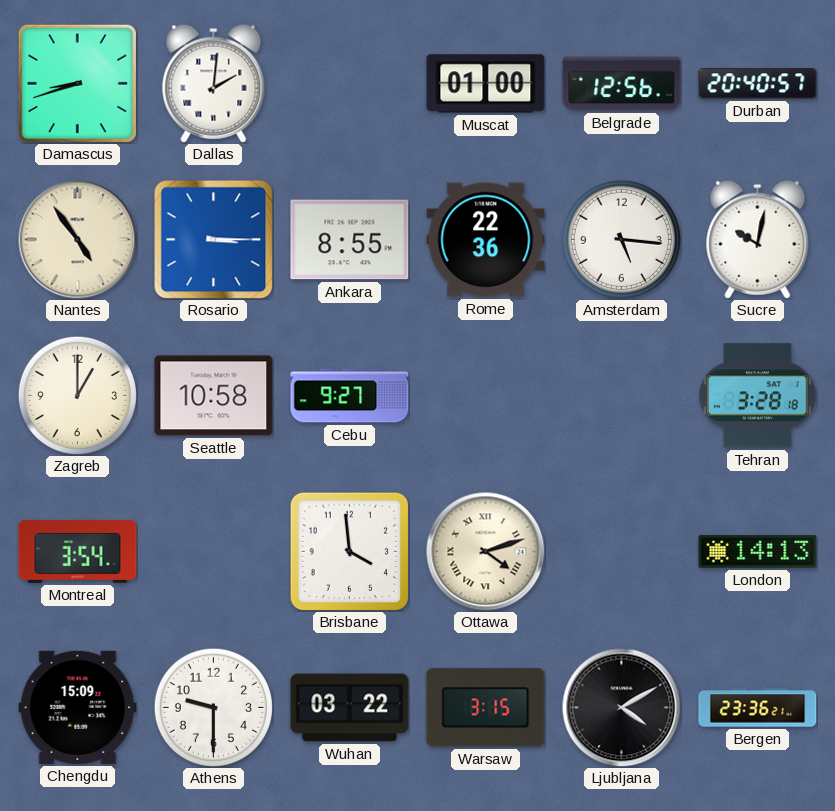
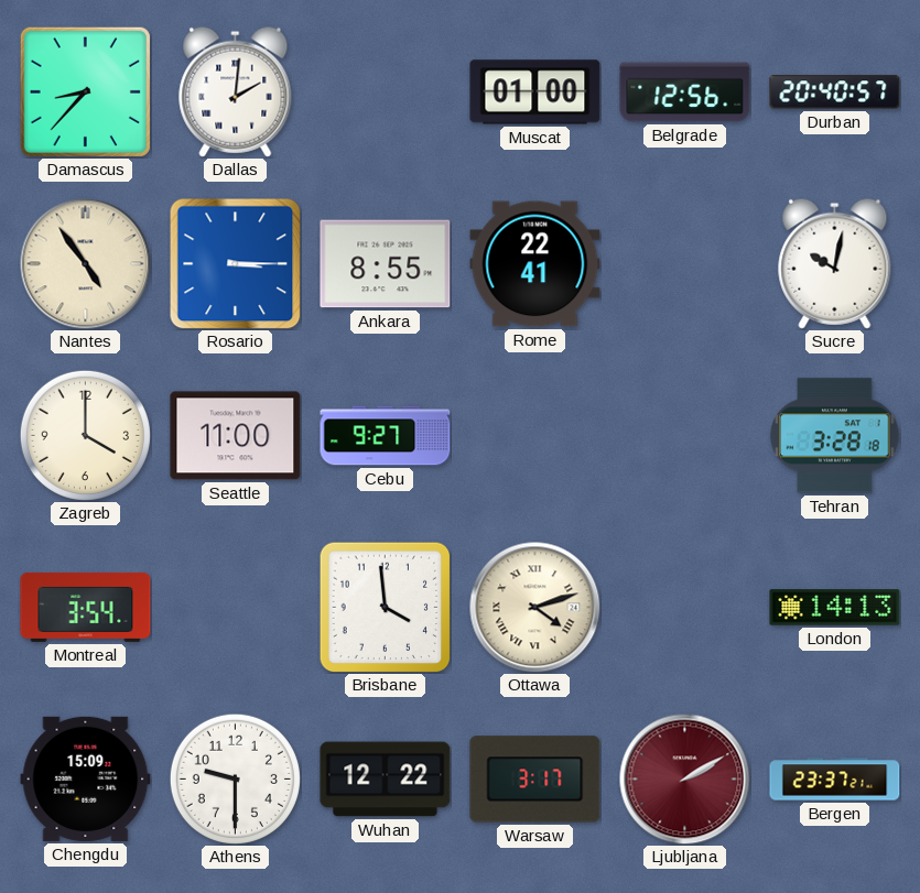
Damascus: 8:42 -> 8:37
Rome: 22:36 -> 22:41
Amsterdam: 5:16 -> none
Zagreb: 1:00 -> 4:00
Seattle: 10:58 -> 11:00
Wuhan: 03:22 -> 12:22
Warsaw: 3:15 -> 3:17
Ljubljana: 4:10 -> 2:10
Ljubljana dial: black -> burgundy
Bergen: 23:36 -> 23:37
